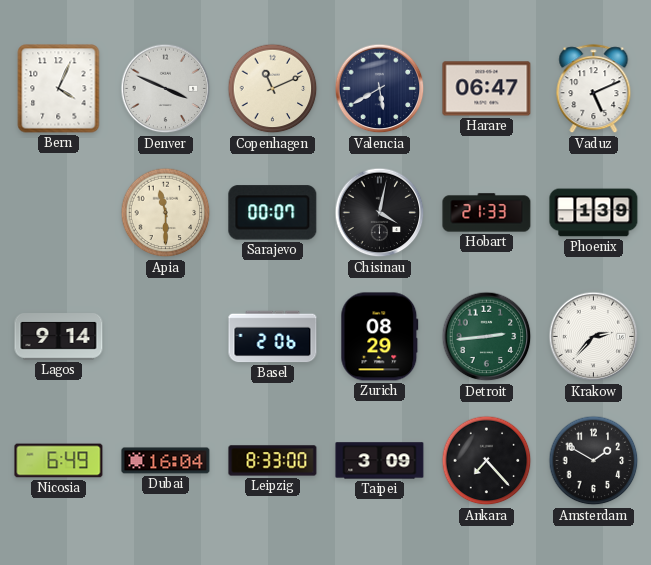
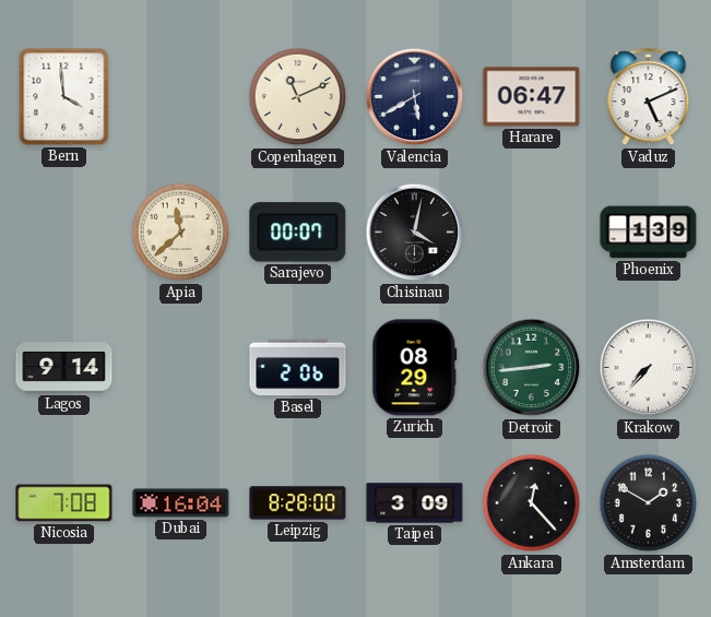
Bern: 4:04 -> 3:59
Denver: 3:49 -> none
Apia: 11:30 -> 11:38
Hobart: 21:33 -> none
Krakow: 2:37 -> 7:37
Nicosia: 6:49 -> 7:08
Leipzig: 8:33 -> 8:28
Ankara: 7:23 -> 12:23
